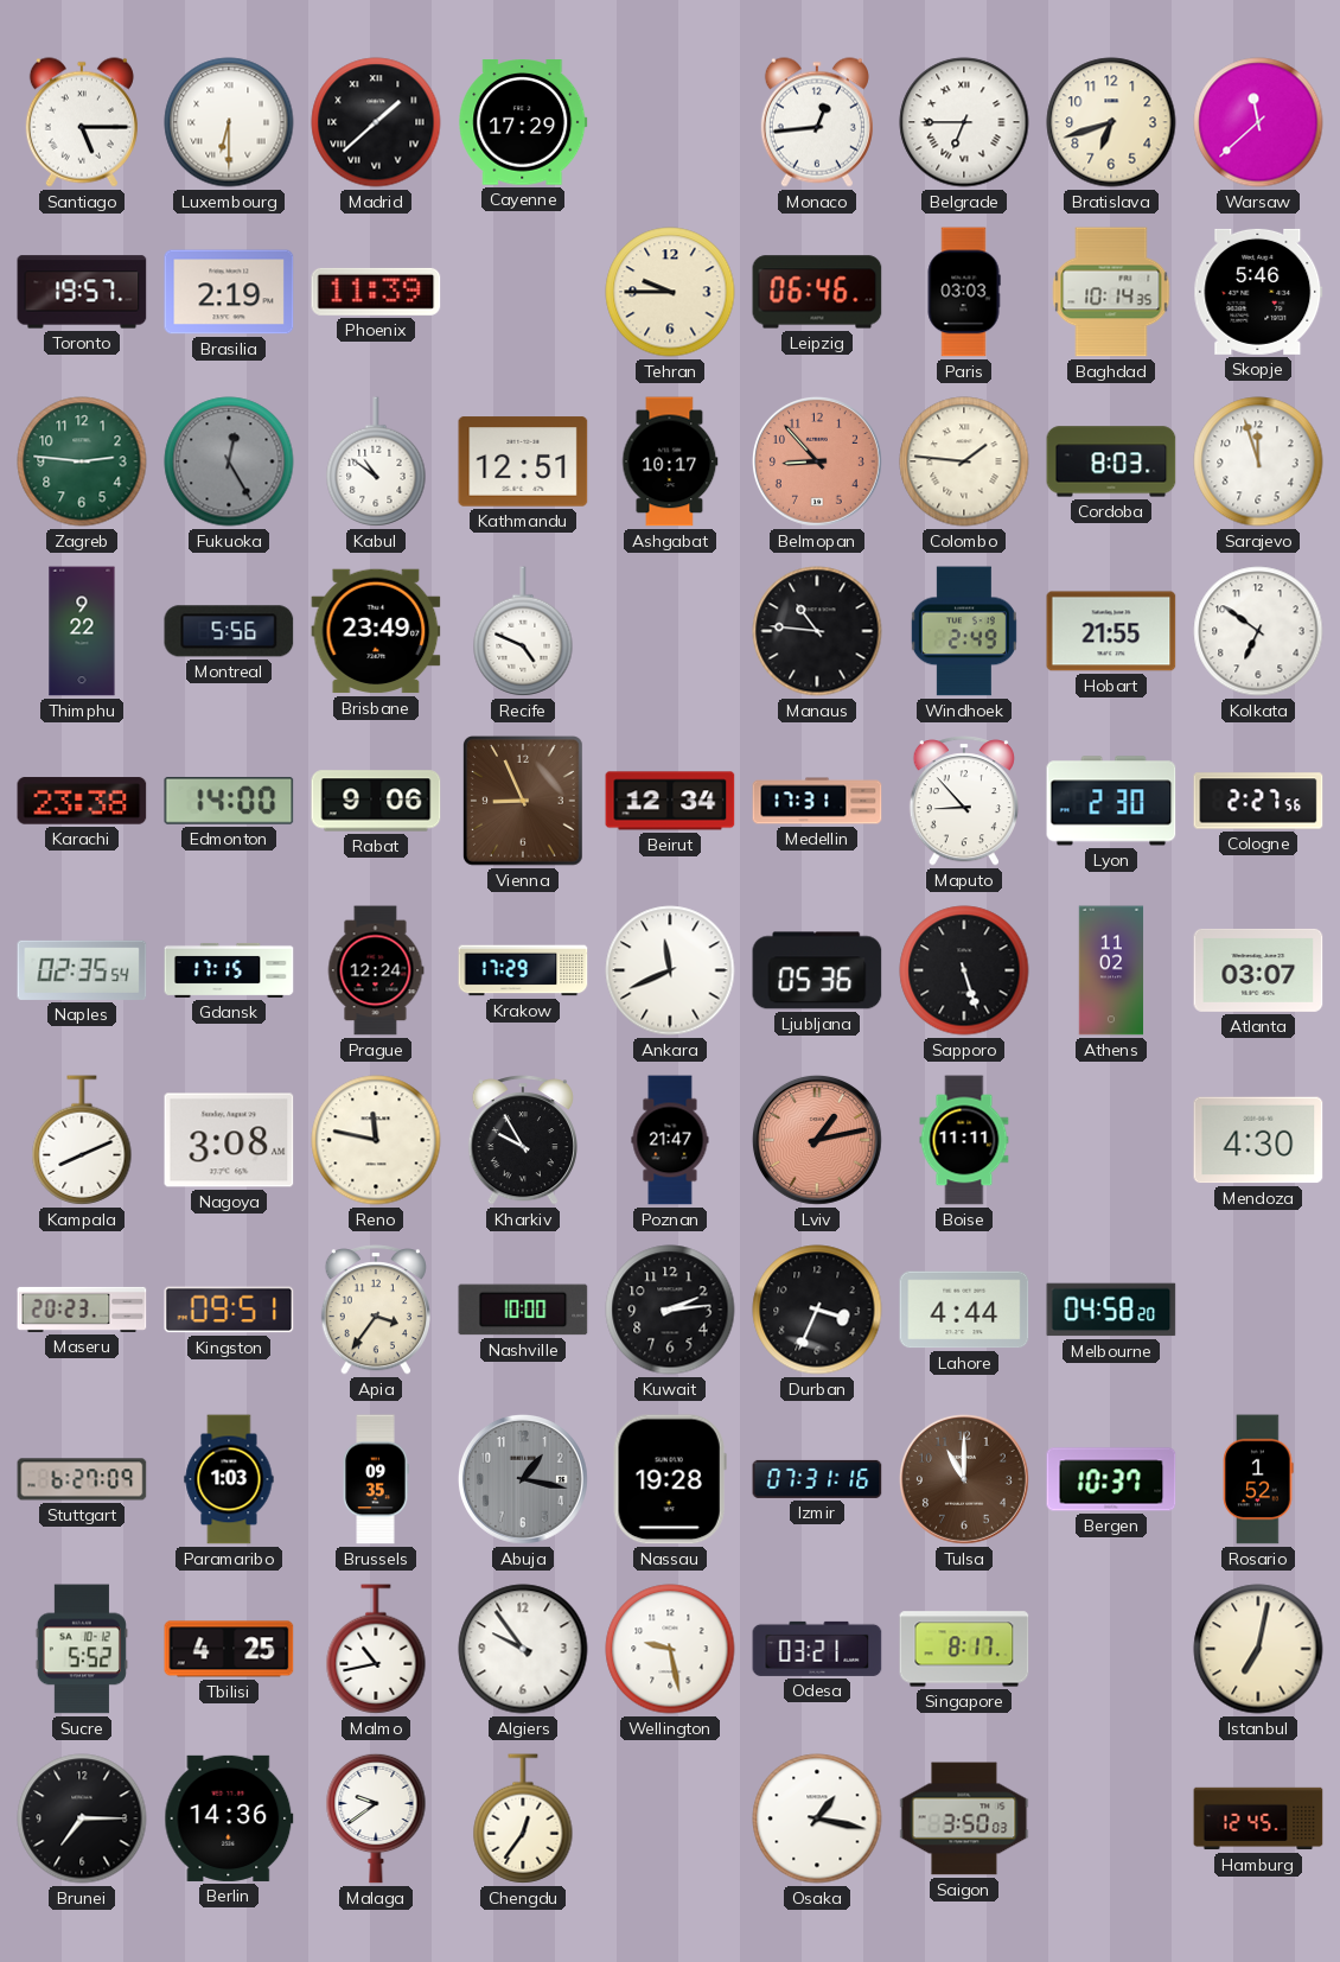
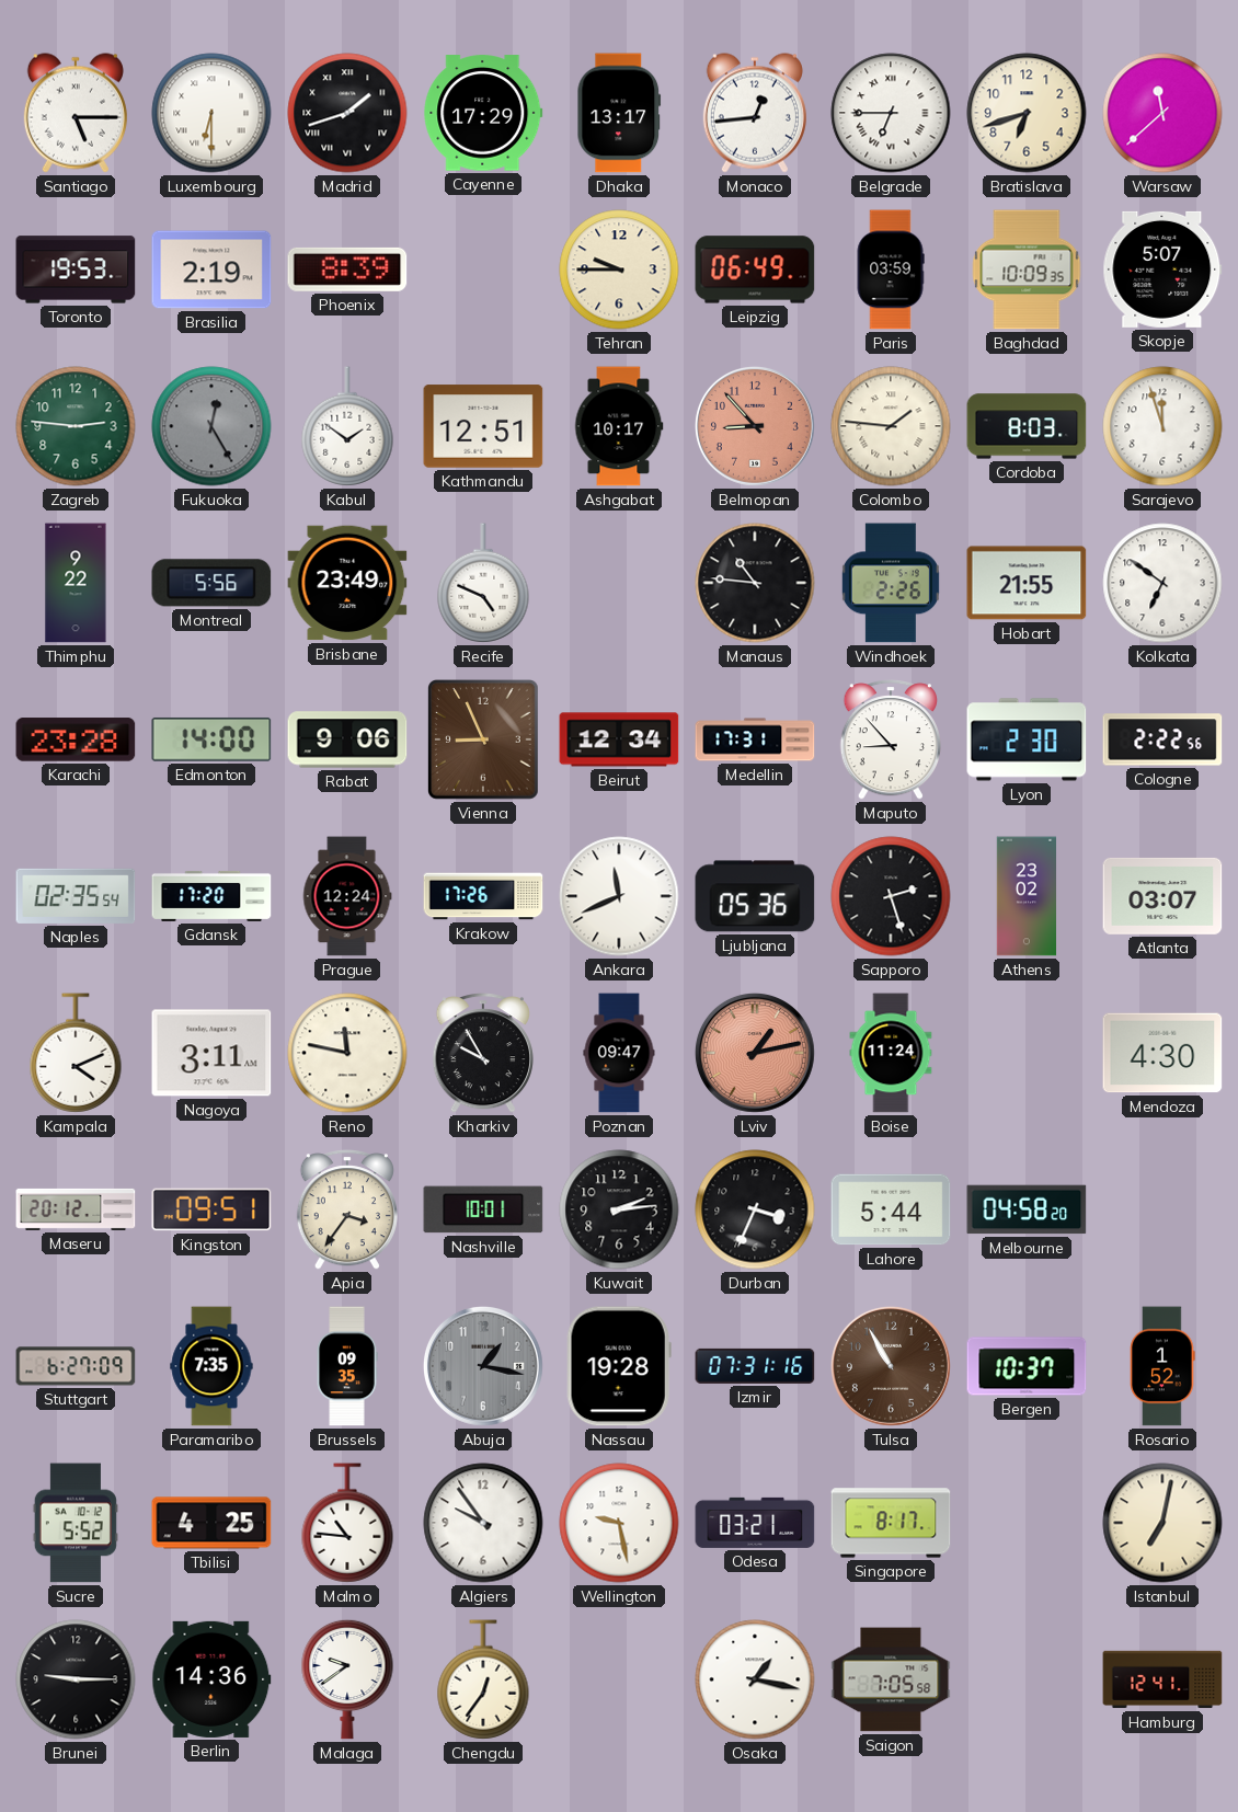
Madrid: 1:38 -> 1:42
Dhaka: none -> 13:17
Toronto: 19:57 -> 19:53
Phoenix: 11:39 -> 8:39
Leipzig: 06:46 -> 06:49
Paris: 03:03 -> 03:59
Baghdad: 10:14 -> 10:09
Skopje: 5:46 -> 5:07
Kabul: 10:51 -> 1:51
Windhoek: 2:49 -> 2:26
Karachi: 23:38 -> 23:28
Cologne: 2:27 -> 2:22
Gdansk: 17:15 -> 17:20
Krakow: 17:29 -> 17:26
Sapporo: 5:27 -> 2:27
Athens: 11:02 -> 23:02
Kampala: 8:11 -> 4:11
Nagoya: 3:08 -> 3:11
Poznan: 21:47 -> 09:47
Boise: 11:11 -> 11:24
Maseru: 20:23 -> 20:12
Nashville: 10:00 -> 10:01
Lahore: 4:44 -> 5:44
Paramaribo: 1:03 -> 7:35
Tulsa: 11:00 -> 10:55
Malmo: 10:43 -> 10:46
Brunei: 7:15 -> 9:15
Saigon: 3:50 -> 7:05
Hamburg: 12:45 -> 12:41
